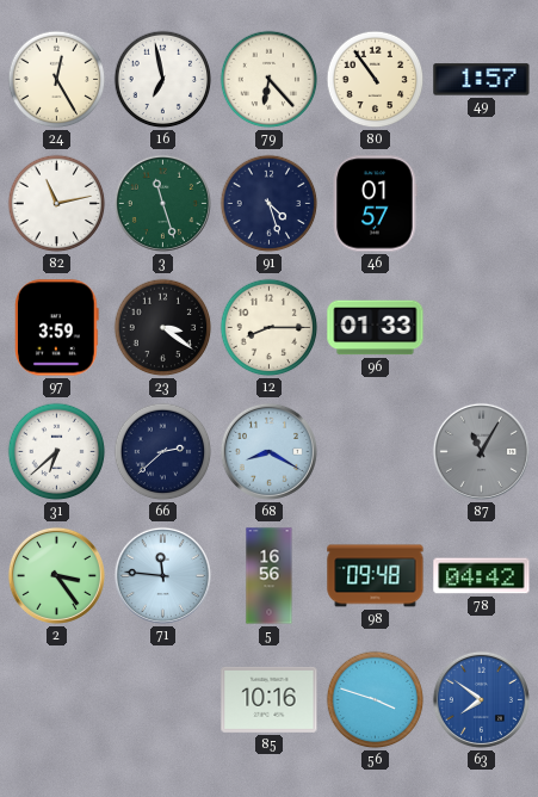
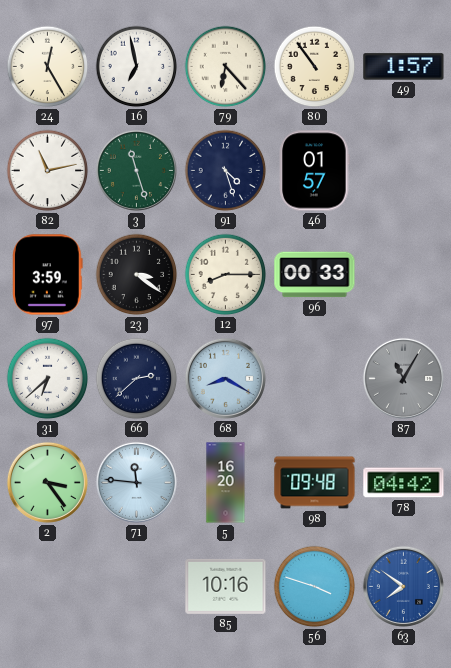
96: 01:33 -> 00:33
5: 16:56 -> 16:20
